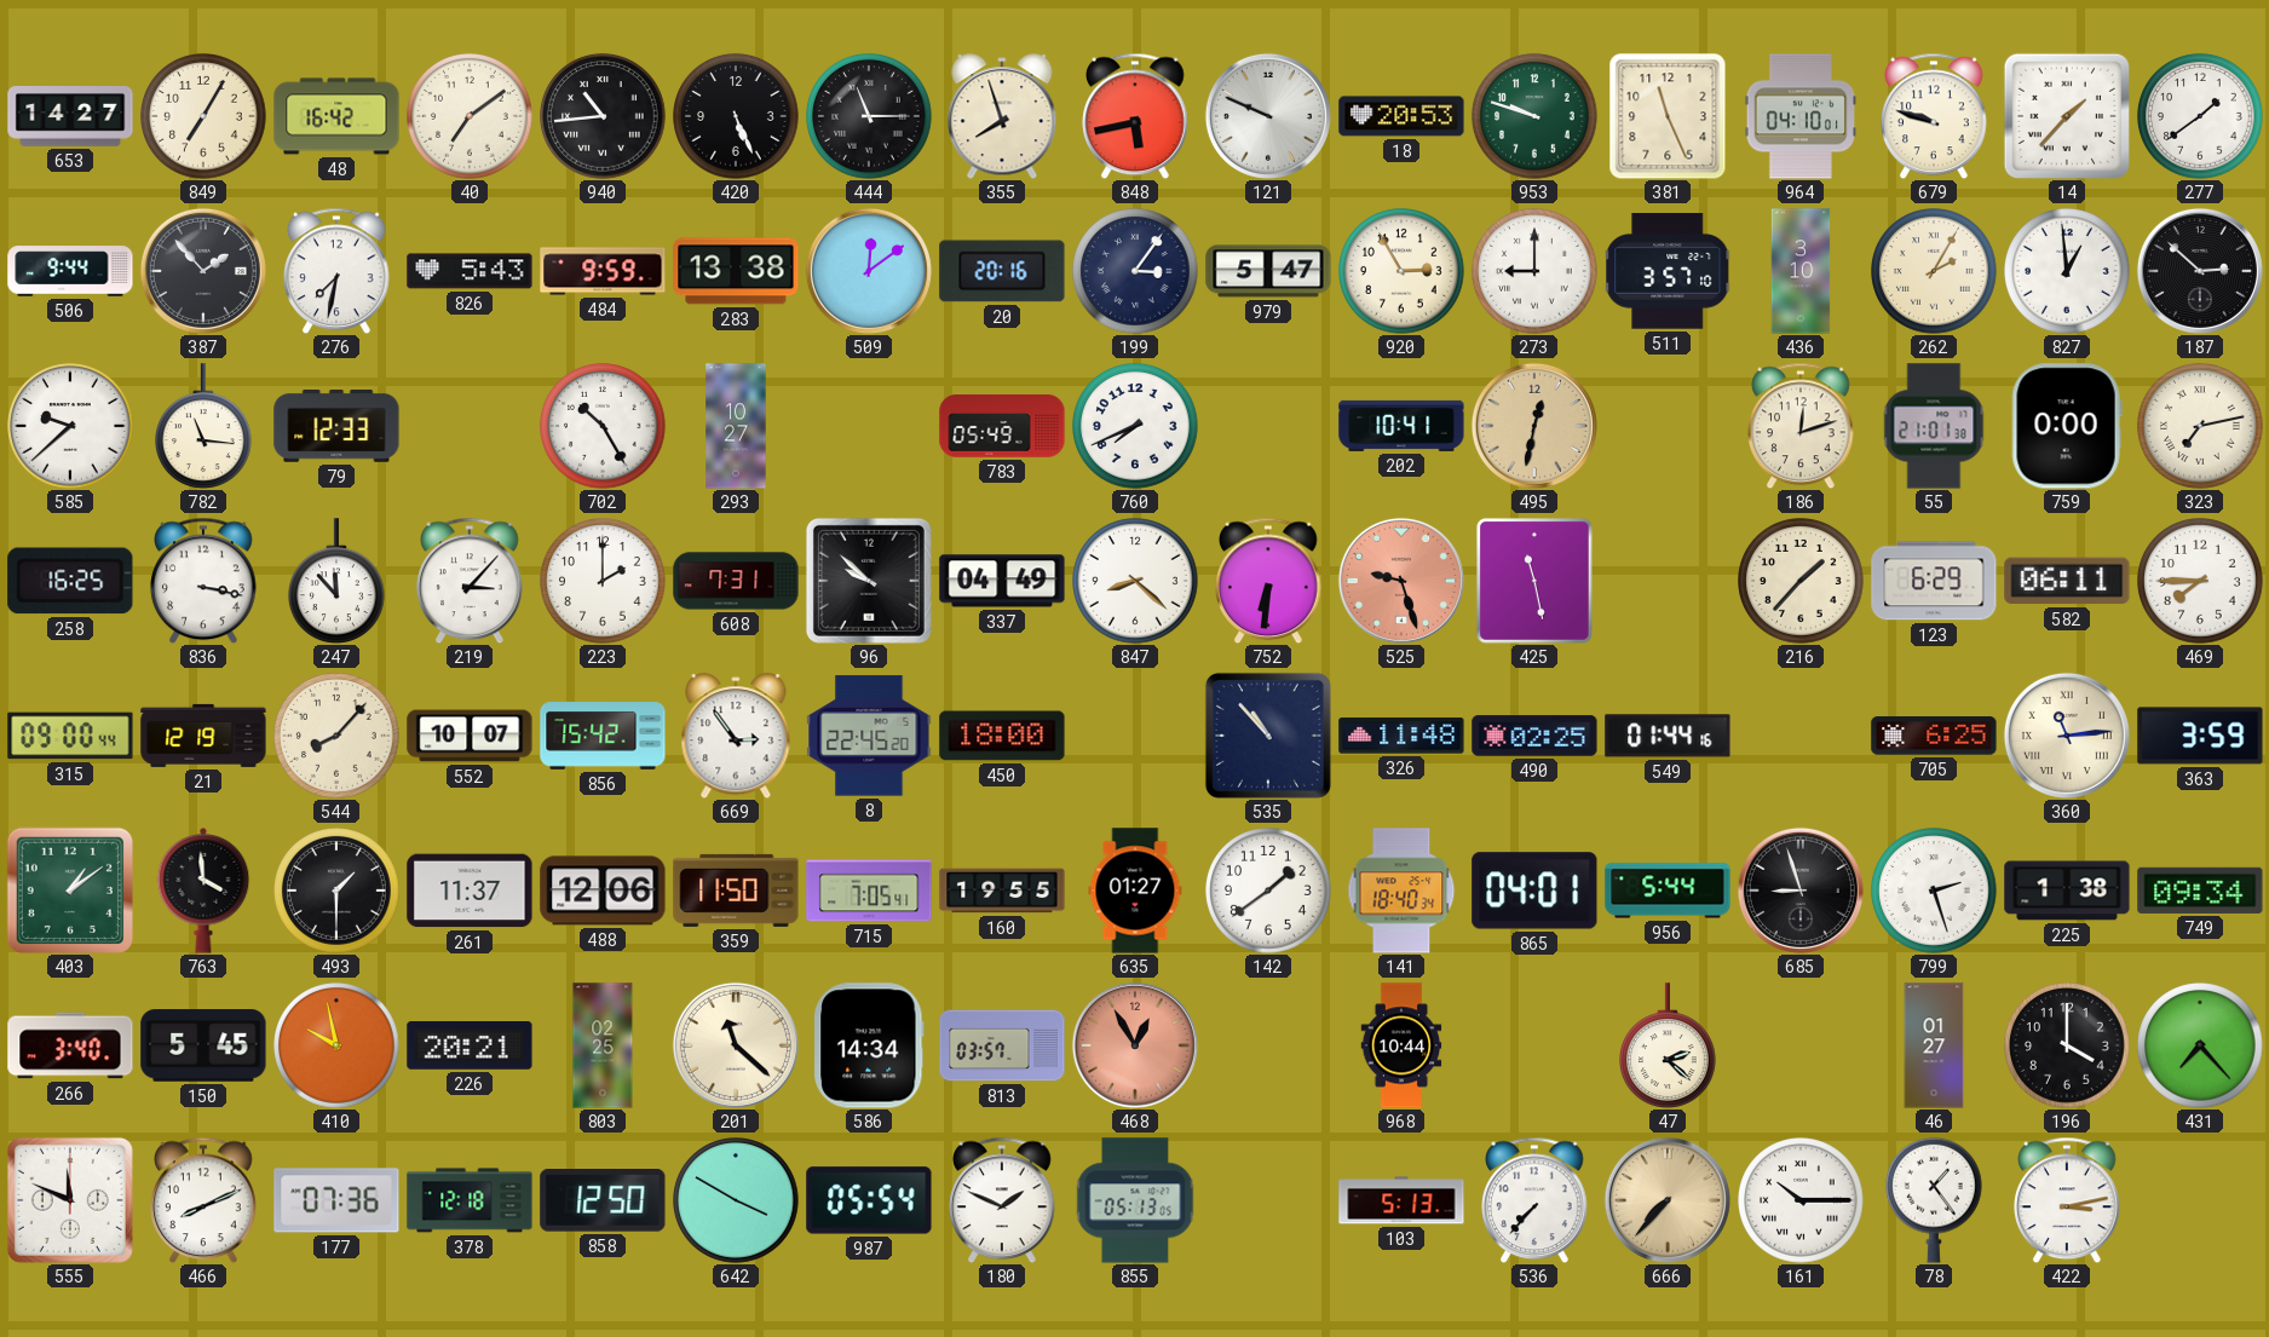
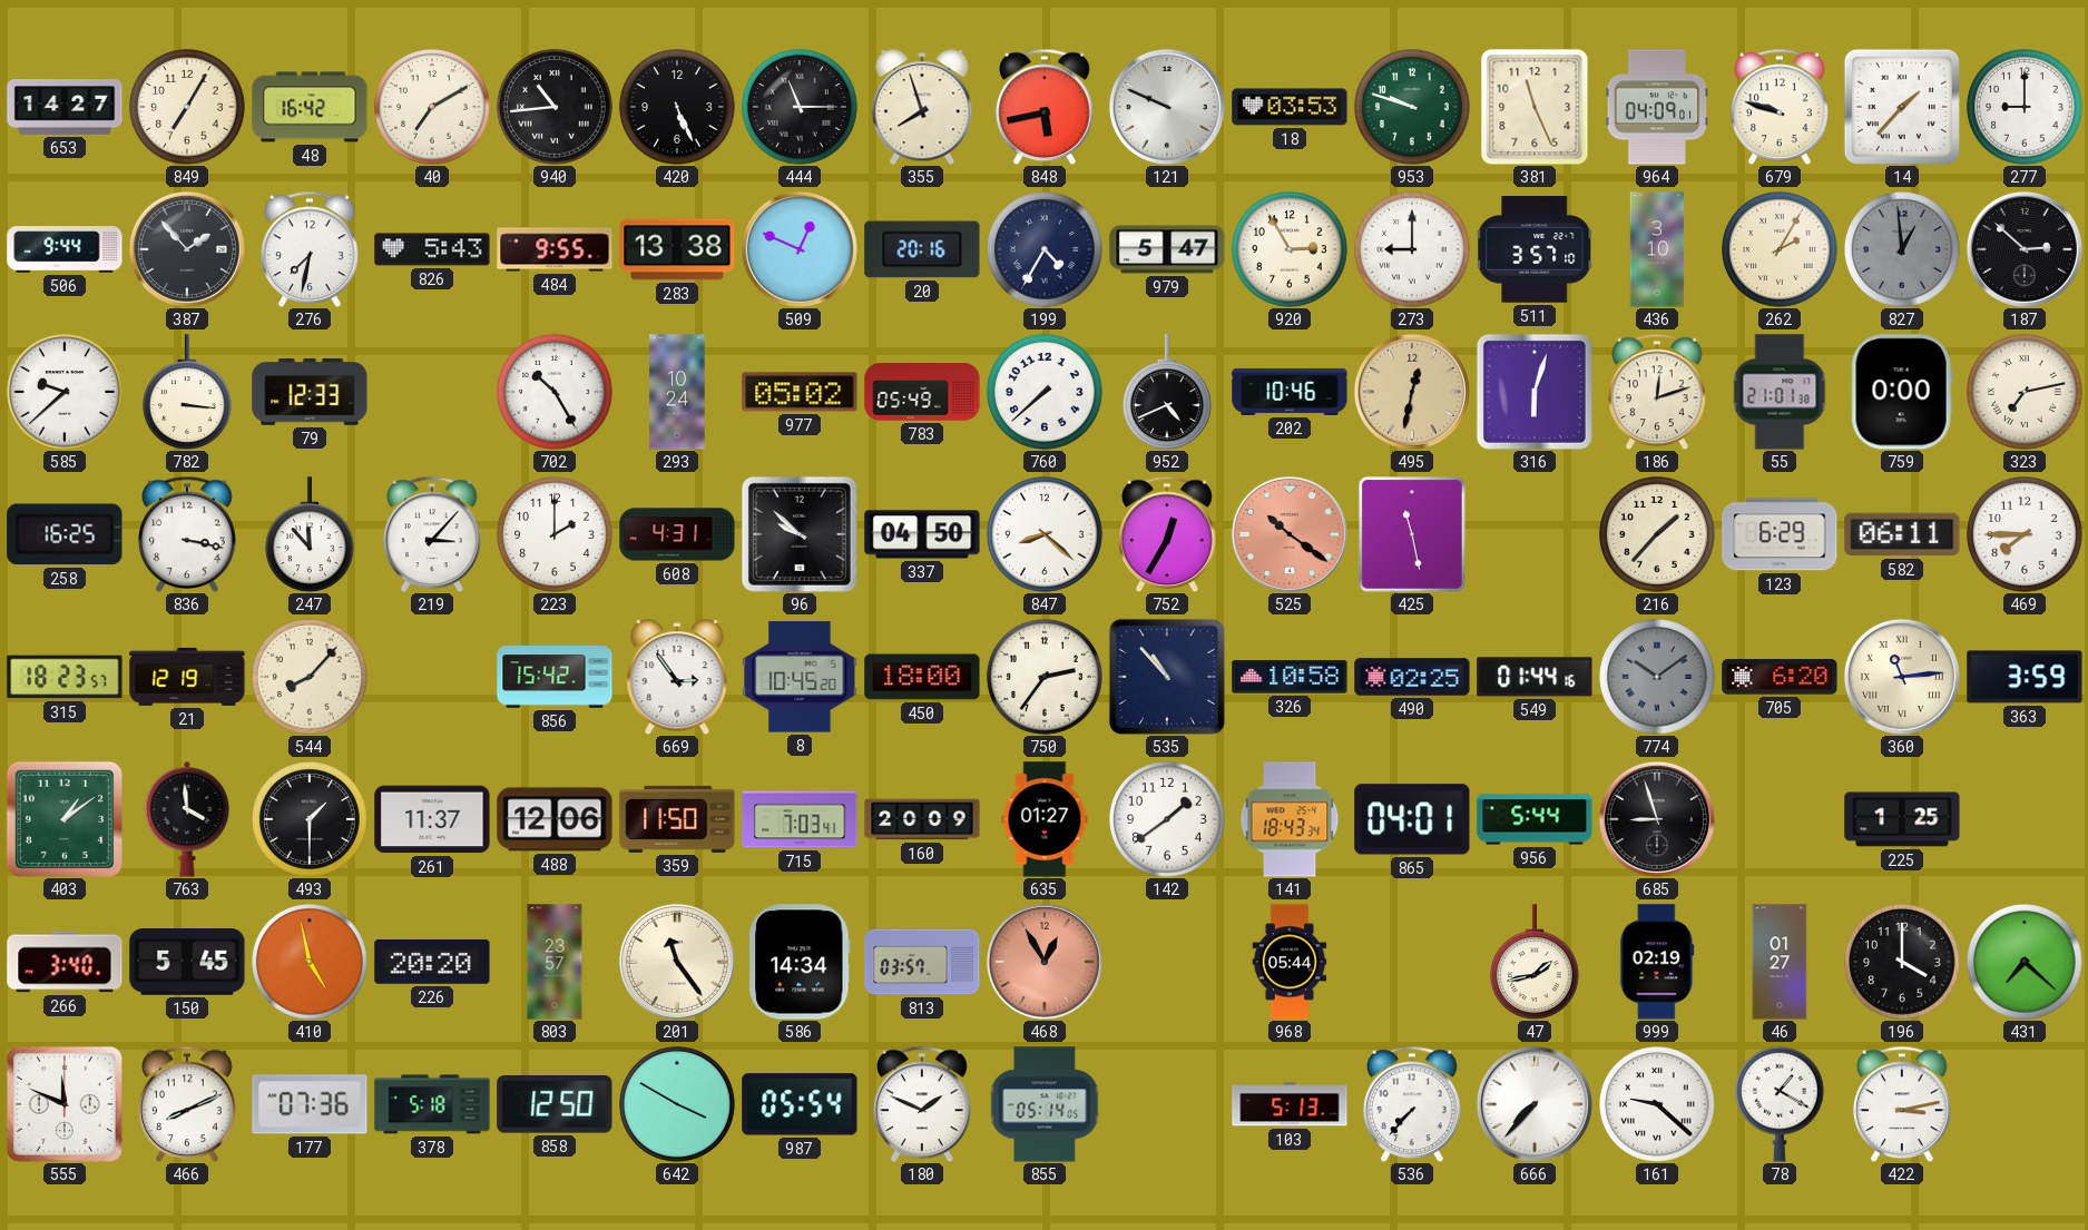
40: 7:09 -> 7:10
18: 20:53 -> 03:53
964: 04:10 -> 04:09
277: 1:39 -> 9:00
484: 9:59 -> 9:55
509: 12:09 -> 12:49
199: 3:06 -> 4:35
827 dial: white -> grey
782: 11:16 -> 3:16
293: 10:27 -> 10:24
977: none -> 05:02
760: 7:41 -> 7:38
952: none -> 4:41
202: 10:41 -> 10:46
316: none -> 6:03
608: 7:31 -> 4:31
337: 04:49 -> 04:50
752: 6:31 -> 12:35
525: 9:27 -> 10:21
315: 09:00 -> 18:23
552: 10:07 -> none
8: 22:45 -> 10:45
750: none -> 2:36
326: 11:48 -> 10:58
774: none -> 10:09
705: 6:25 -> 6:20
715: 7:05 -> 7:03
160: 19:55 -> 20:09
141: 18:40 -> 18:43
799: 2:27 -> none
225: 1:38 -> 1:25
749: 09:34 -> none
410: 9:58 -> 4:58
226: 20:21 -> 20:20
803: 02:25 -> 23:57
201: 11:22 -> 11:24
968: 10:44 -> 05:44
47: 2:22 -> 1:43
999: none -> 02:19
431: 7:23 -> 7:22
378: 12:18 -> 5:18
855: 05:13 -> 05:14
666 dial: champagne -> white
161: 10:15 -> 9:22
78: 1:24 -> 1:20
